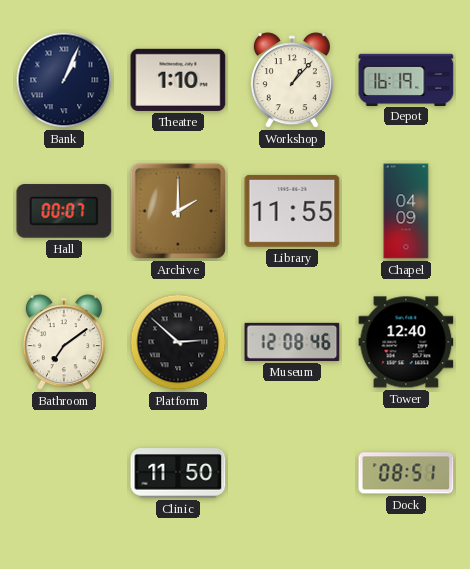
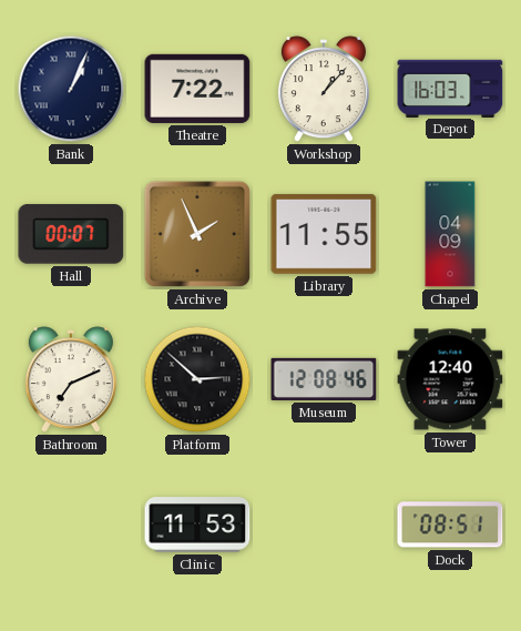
Theatre: 1:10 -> 7:22
Depot: 16:19 -> 16:03
Archive: 2:00 -> 1:56
Bathroom: 7:09 -> 7:11
Clinic: 11:50 -> 11:53
